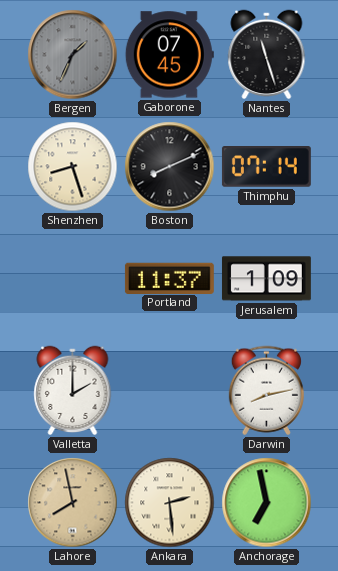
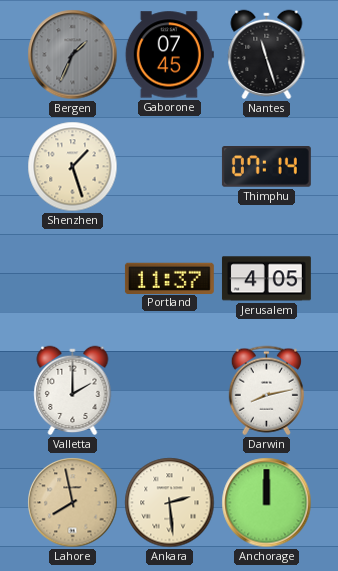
Shenzhen: 8:27 -> 1:27
Boston: 8:11 -> none
Jerusalem: 1:09 -> 4:05
Anchorage: 6:58 -> 12:00
